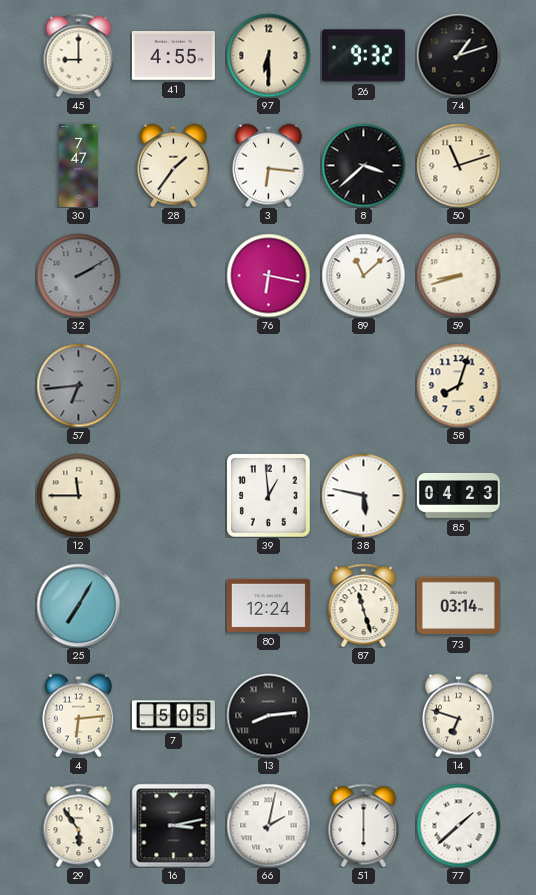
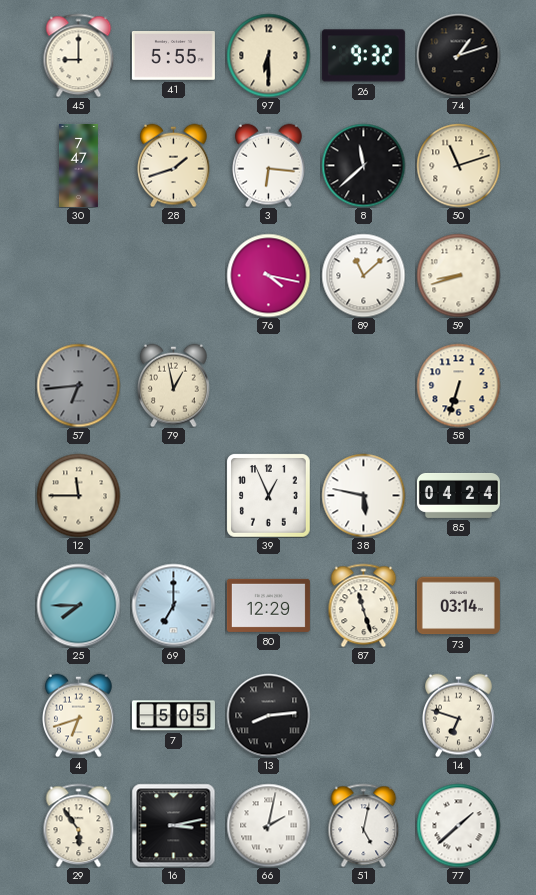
41: 4:55 -> 5:55
28: 1:36 -> 1:42
8: 3:38 -> 11:38
32: 2:10 -> none
76: 6:17 -> 4:17
79: none -> 12:58
58: 8:03 -> 6:33
39: 12:59 -> 12:56
85: 04:23 -> 04:24
25: 7:05 -> 7:45
69: none -> 7:00
80: 12:24 -> 12:29
4: 6:14 -> 6:42
51: 6:00 -> 5:02
